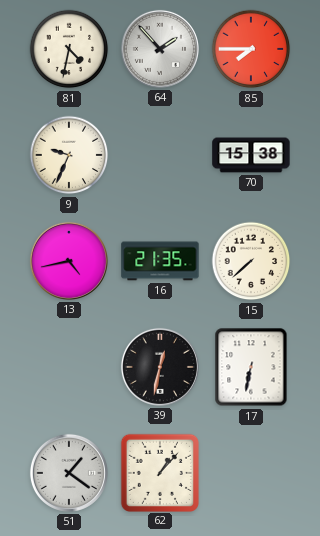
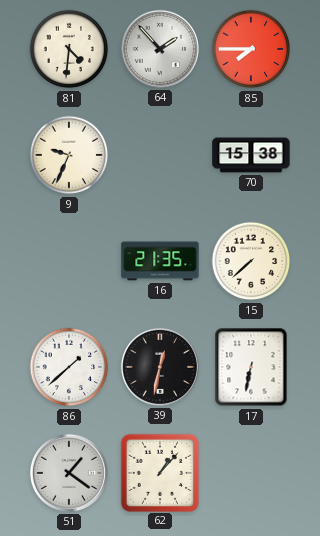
81: 4:32 -> 4:31
13: 4:43 -> none
86: none -> 1:38
